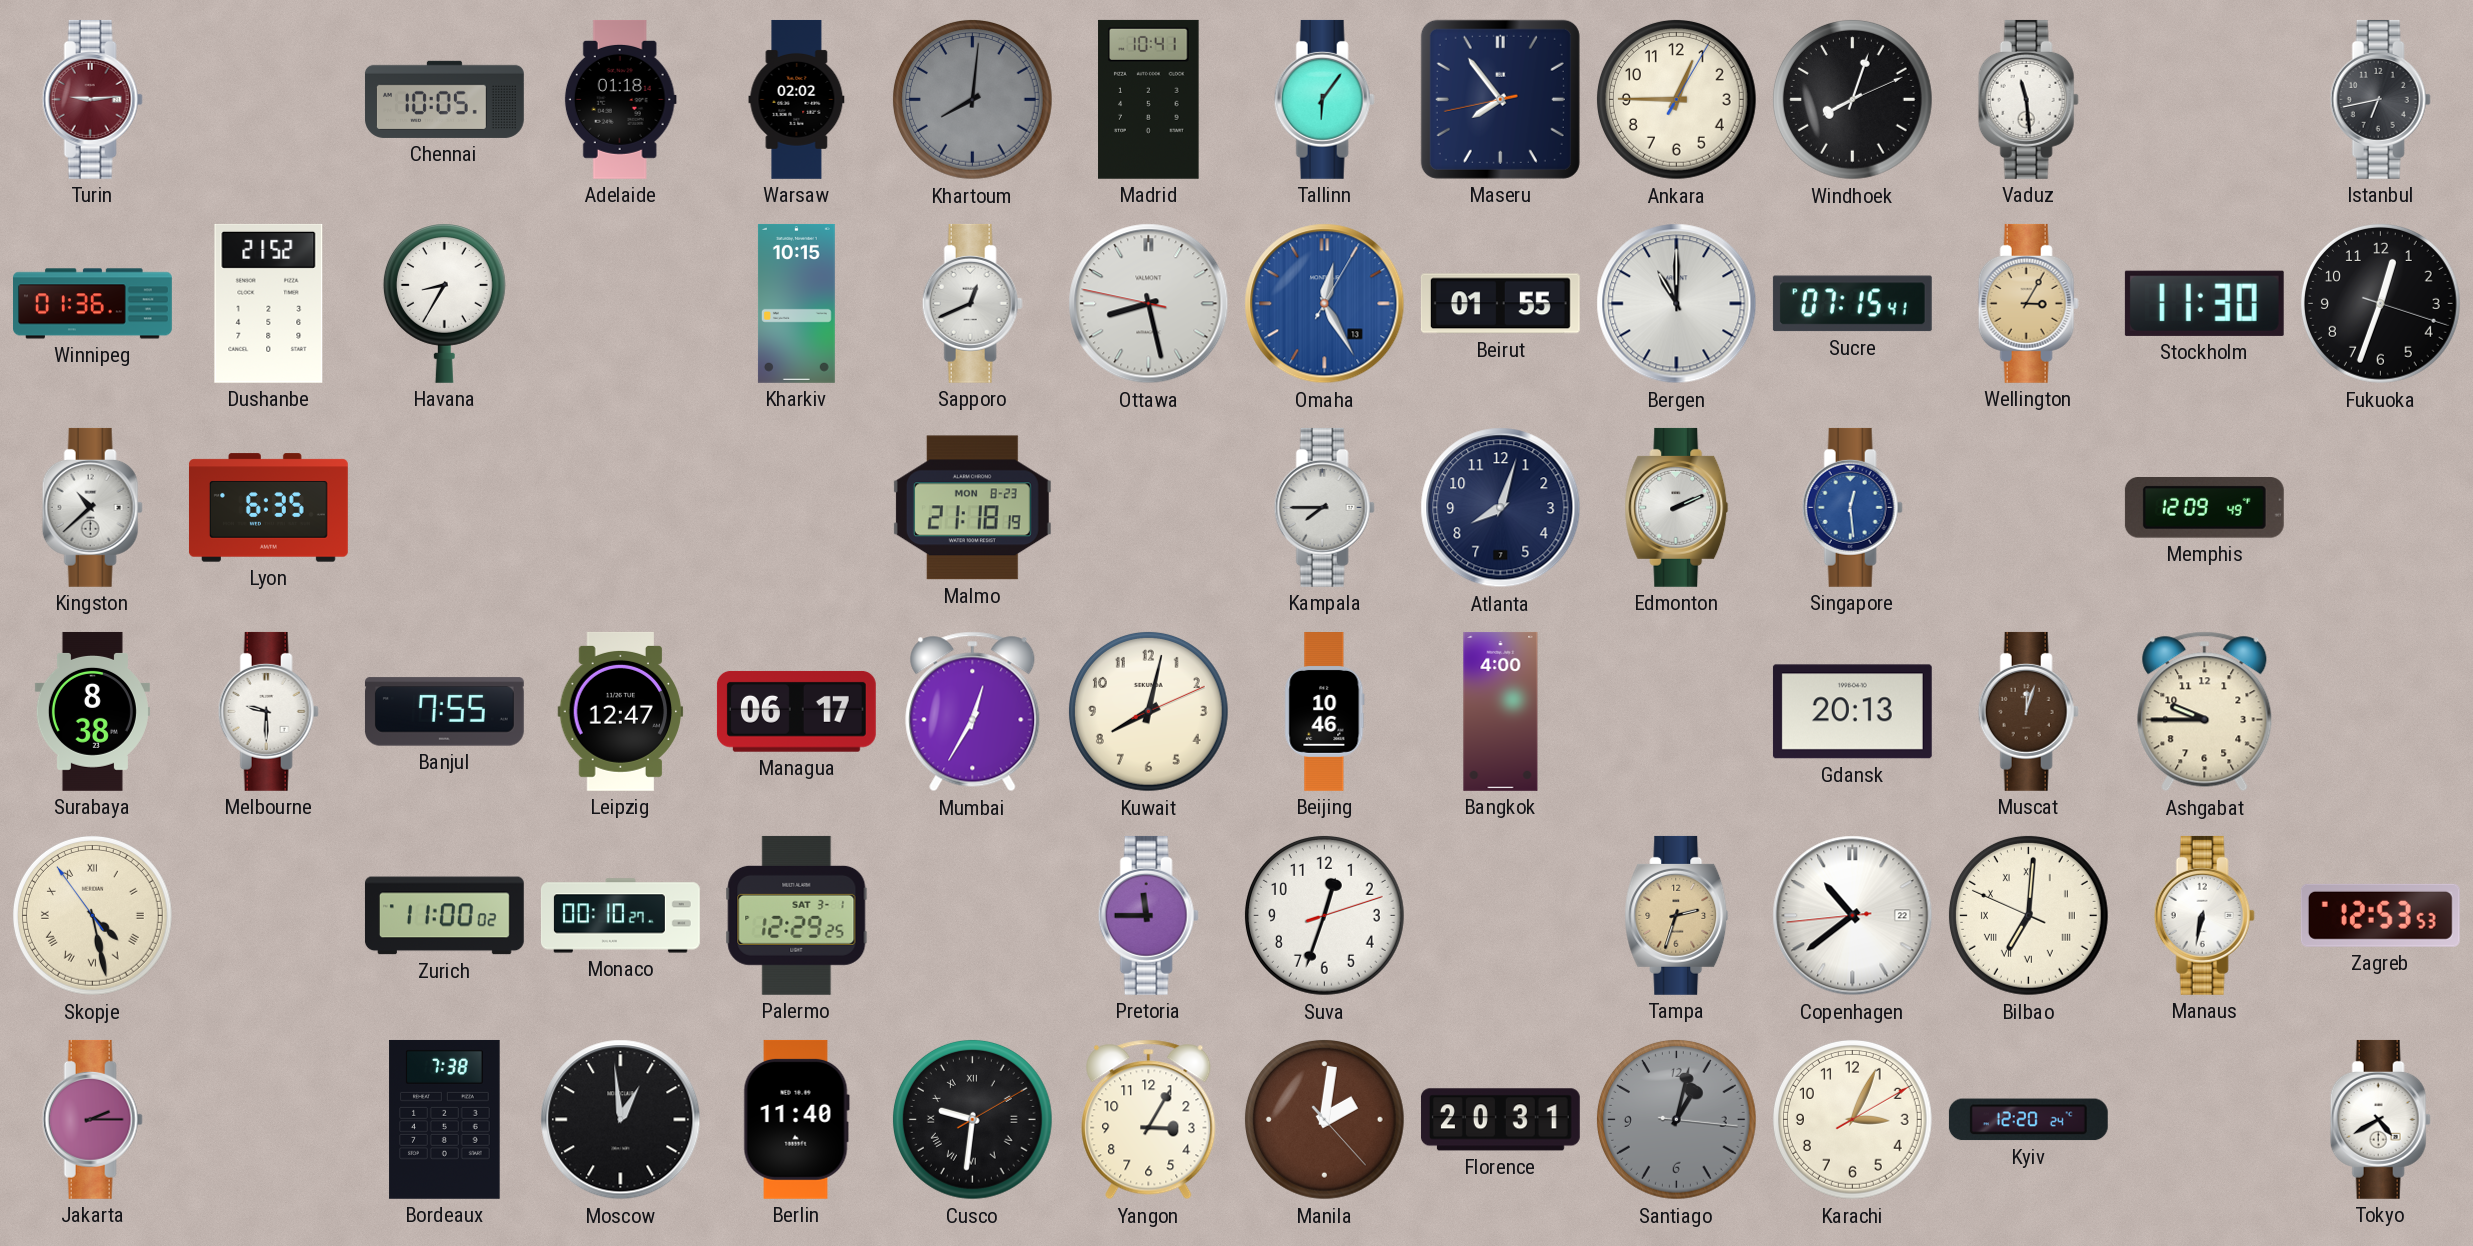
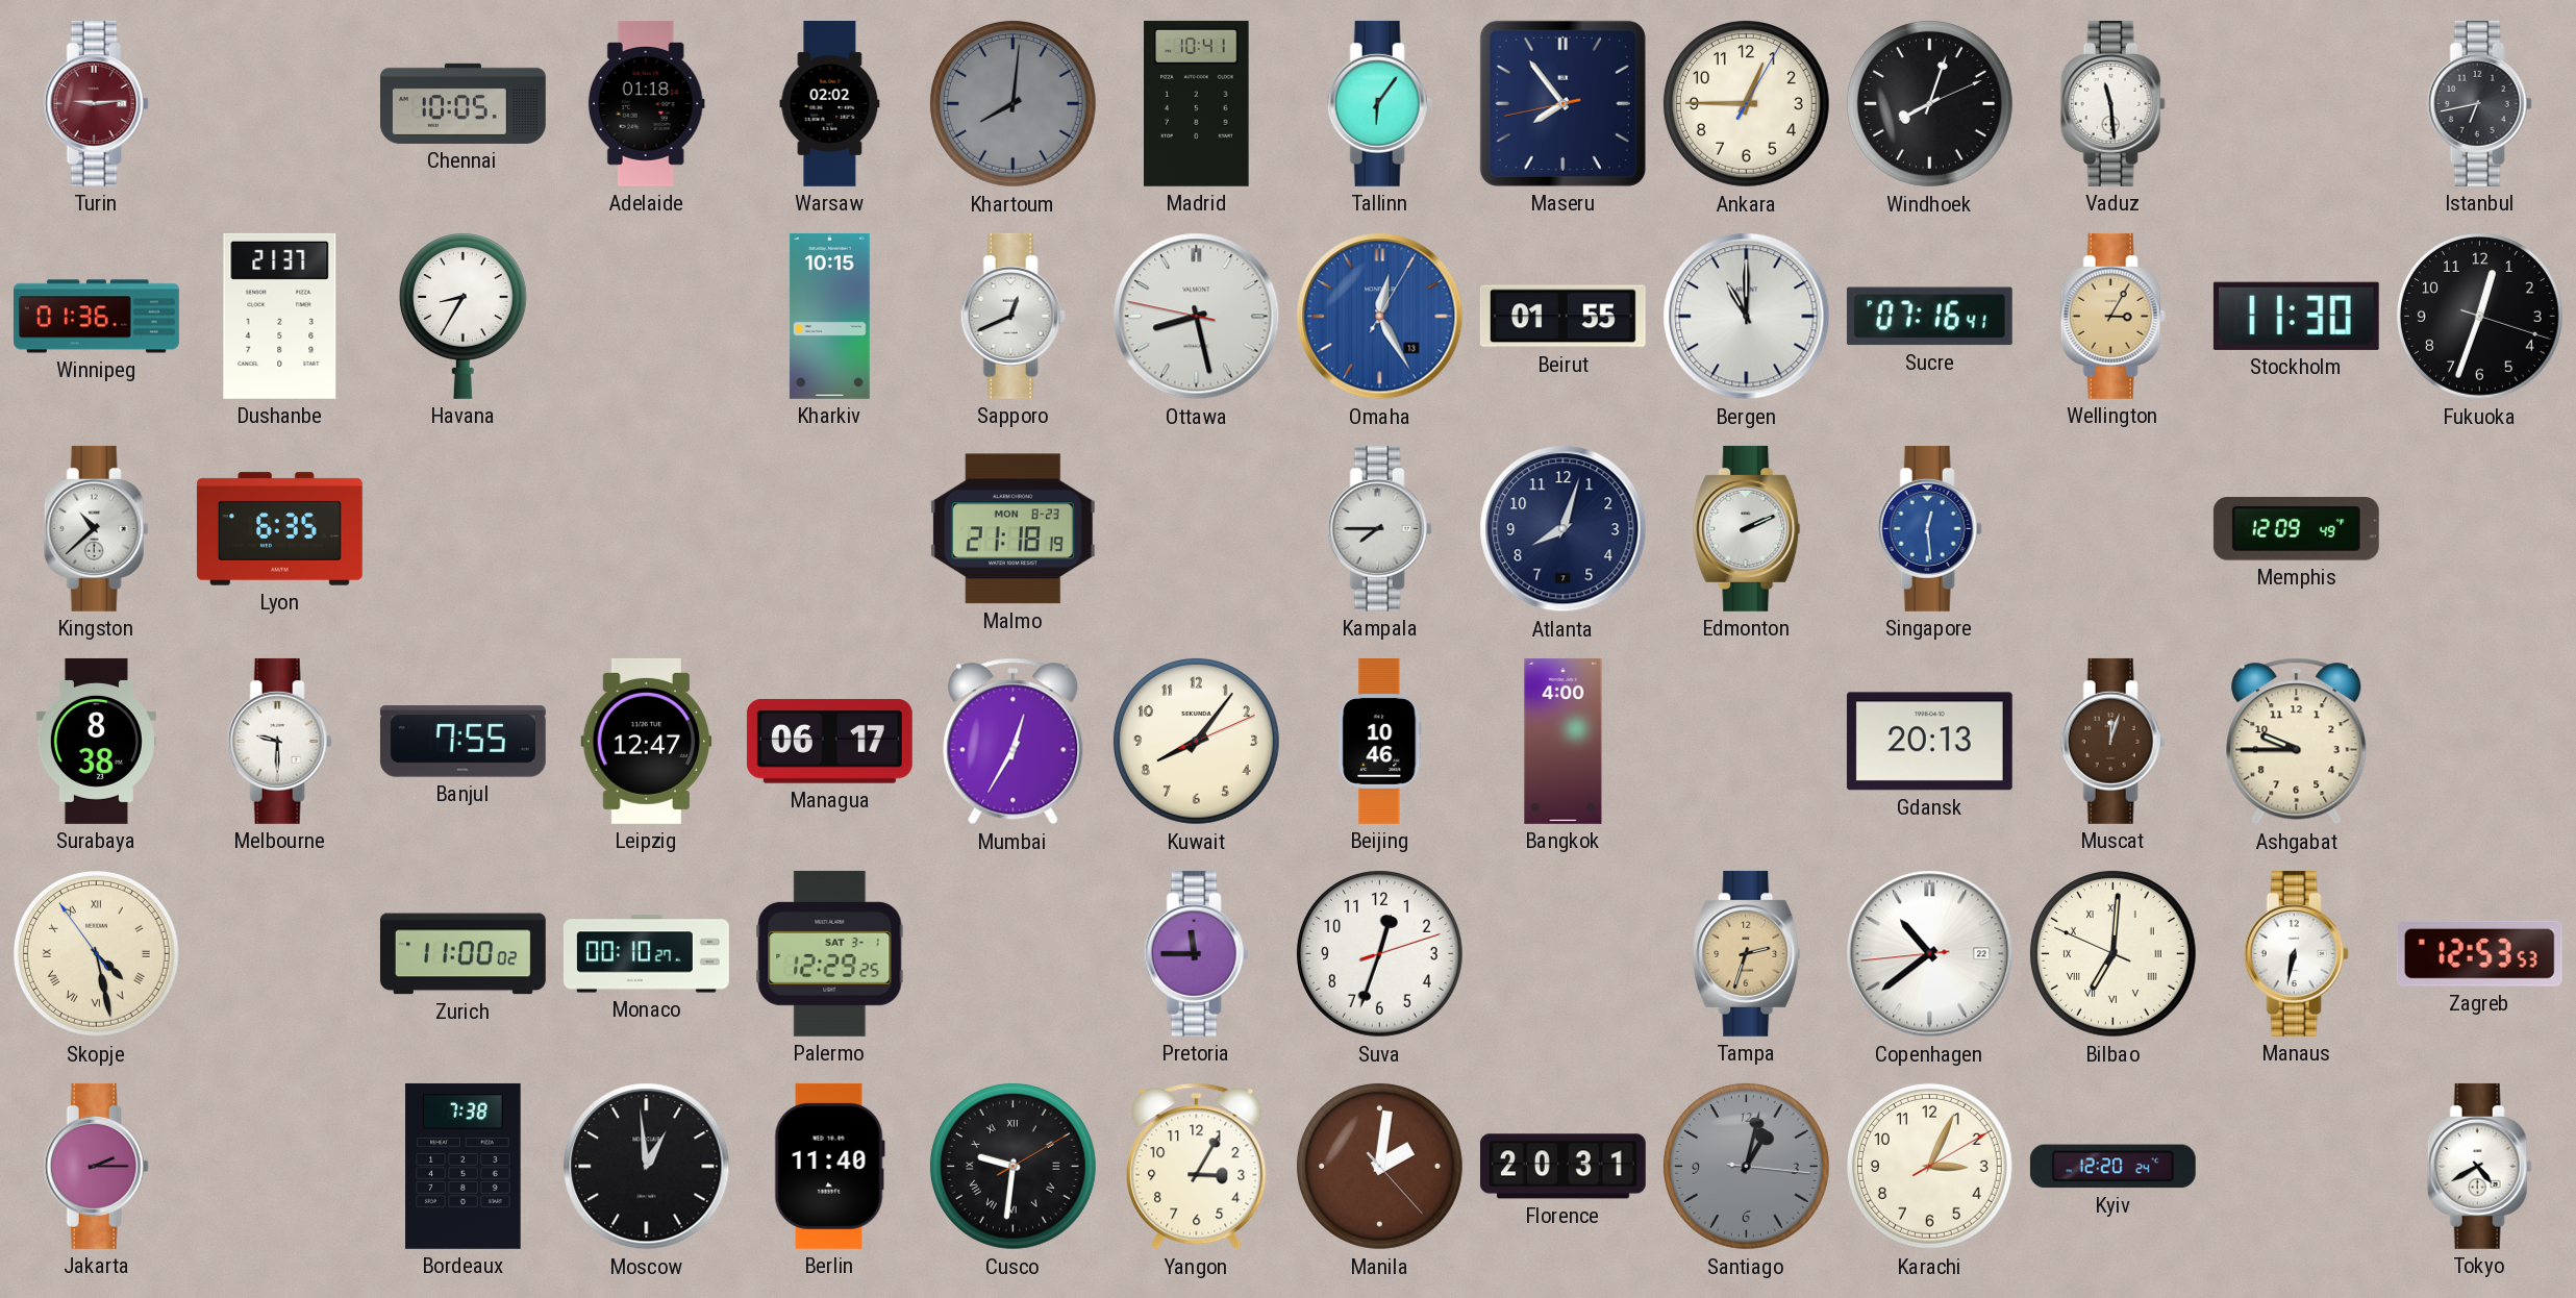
Dushanbe: 21:52 -> 21:37
Sucre: 07:15 -> 07:16
Kuwait: 8:02 -> 8:06
